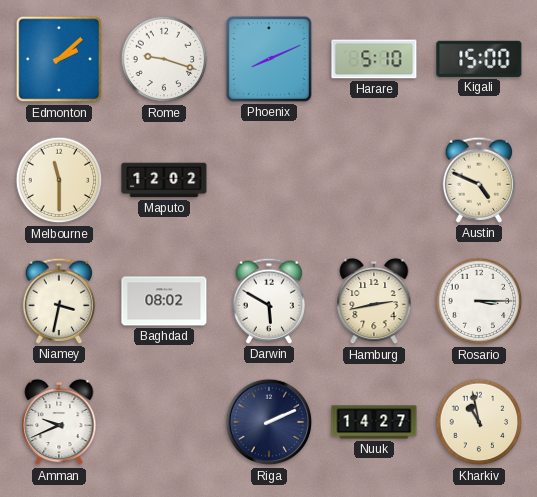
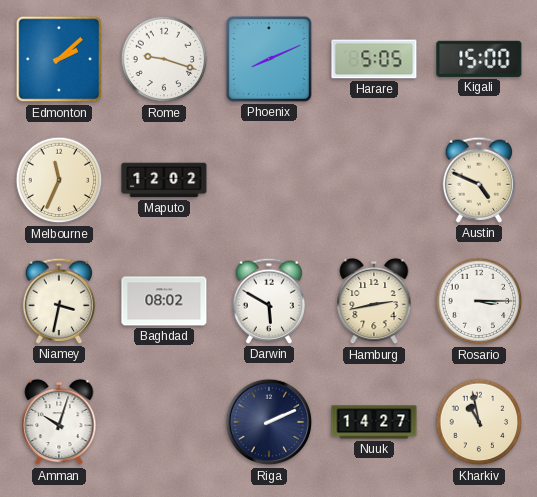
Harare: 5:10 -> 5:05
Melbourne: 11:30 -> 11:34
Amman: 9:41 -> 10:03
